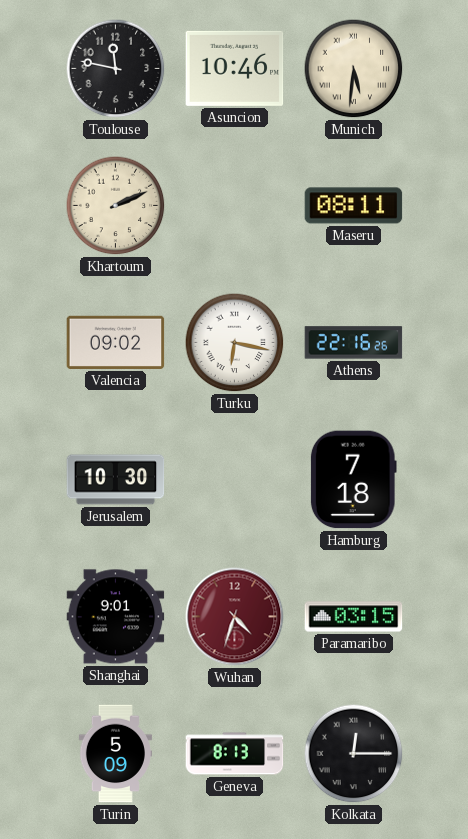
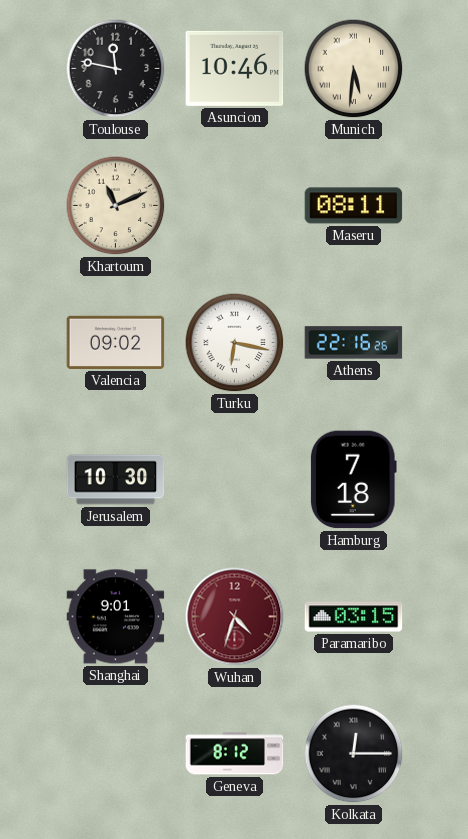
Khartoum: 2:11 -> 11:11
Turin: 5:09 -> none
Geneva: 8:13 -> 8:12
